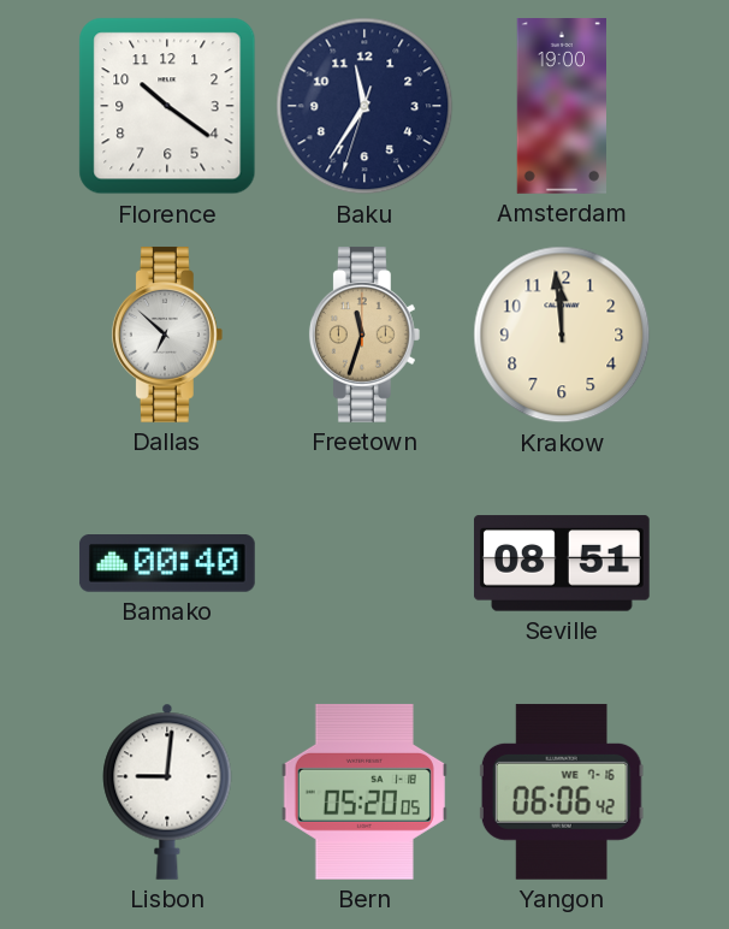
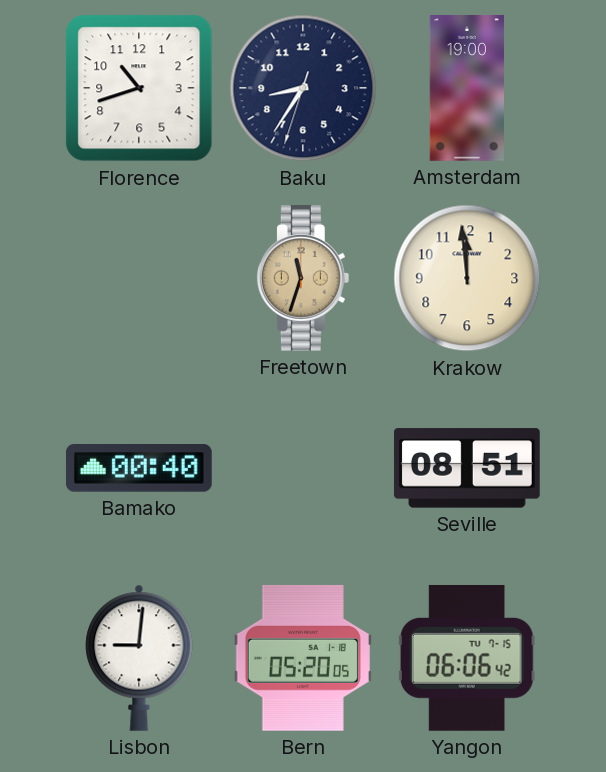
Florence: 10:21 -> 10:42
Baku: 11:35 -> 8:35
Dallas: 6:52 -> none
Yangon date: WE 7-16 -> TU 7-15
